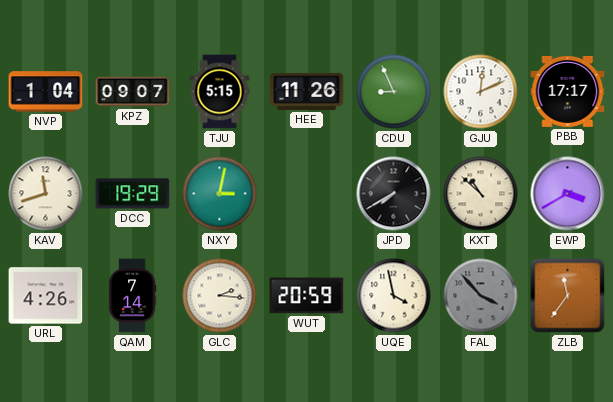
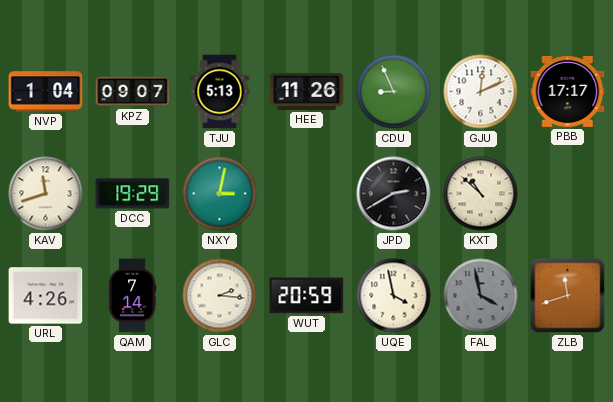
TJU: 5:15 -> 5:13
JPD: 7:40 -> 2:40
EWP: 3:40 -> none
FAL: 3:53 -> 3:58
ZLB: 11:36 -> 11:42
